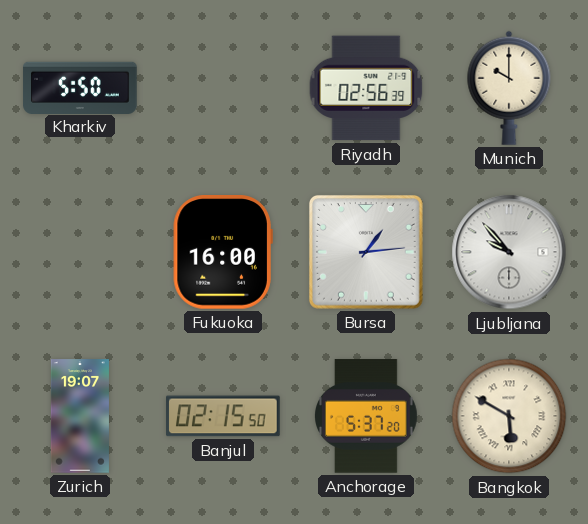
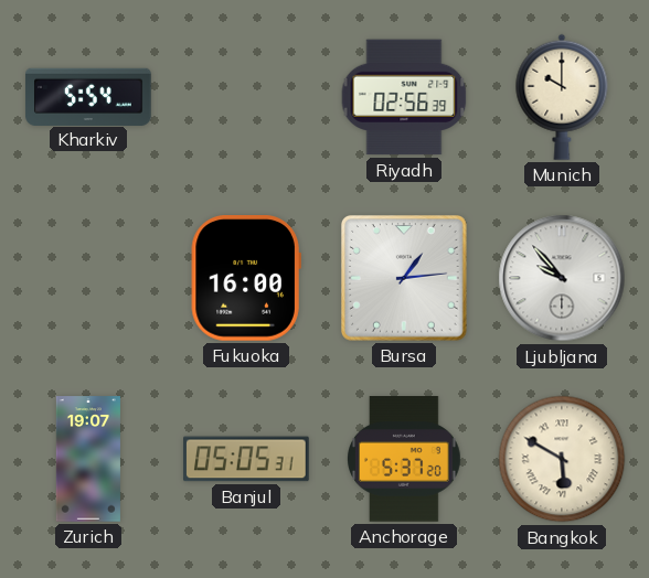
Kharkiv: 5:50 -> 5:54
Banjul: 02:15 -> 05:05
